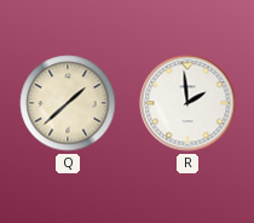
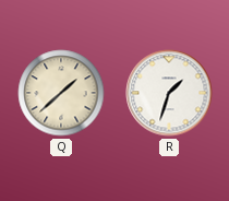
R: 1:59 -> 1:33
